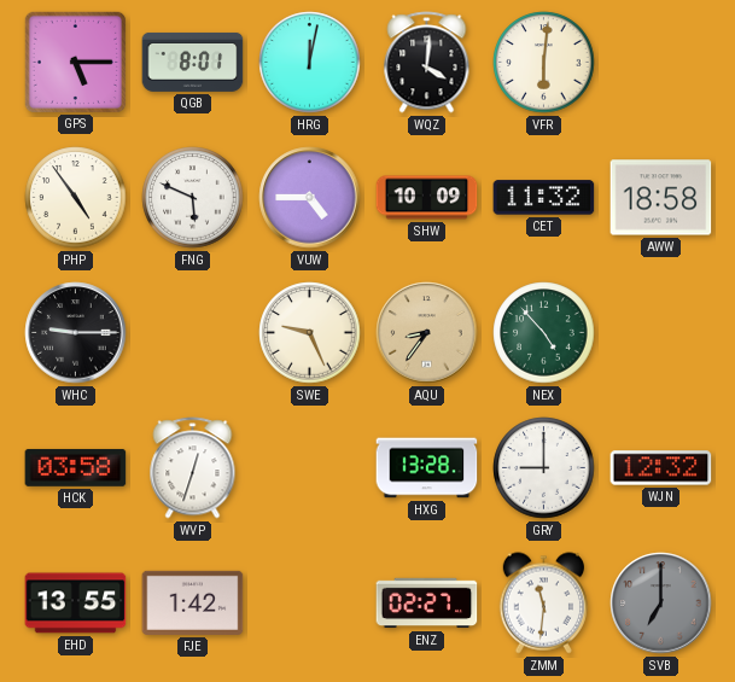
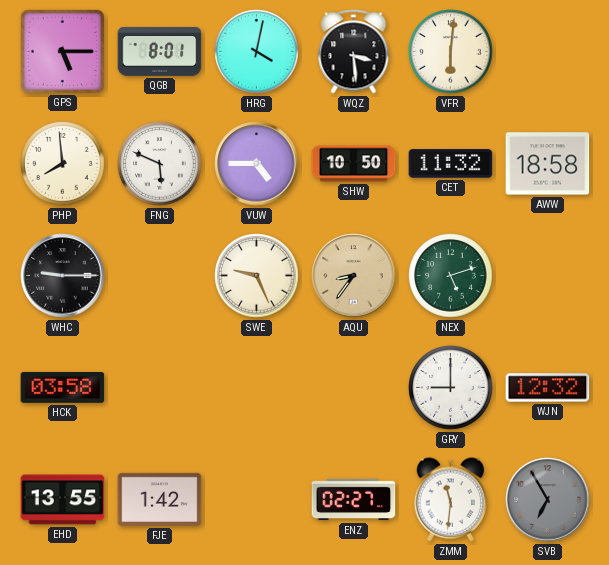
HRG: 12:02 -> 4:02
WQZ: 4:01 -> 3:29
PHP: 4:54 -> 7:59
SHW: 10:09 -> 10:50
NEX: 4:53 -> 5:12
WVP: 12:33 -> none
HXG: 13:28 -> none
SVB: 7:00 -> 6:55
